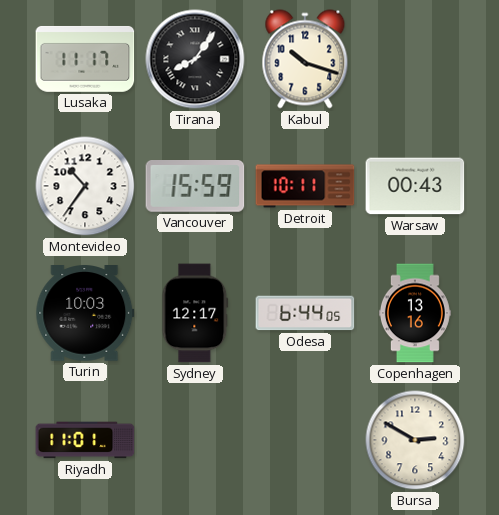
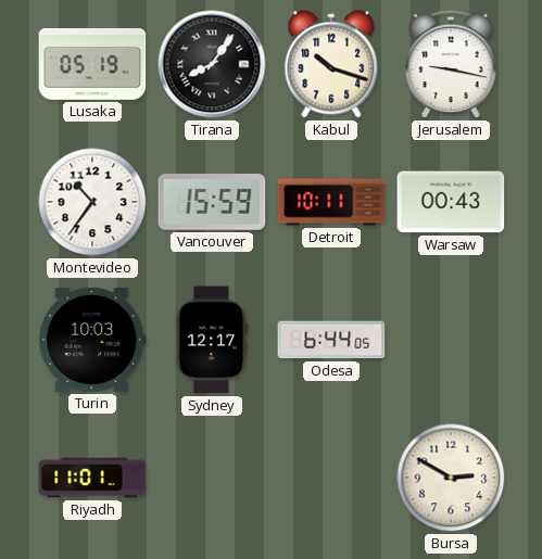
Lusaka: 11:17 -> 05:19
Jerusalem: none -> 9:17
Copenhagen: 13:16 -> none
